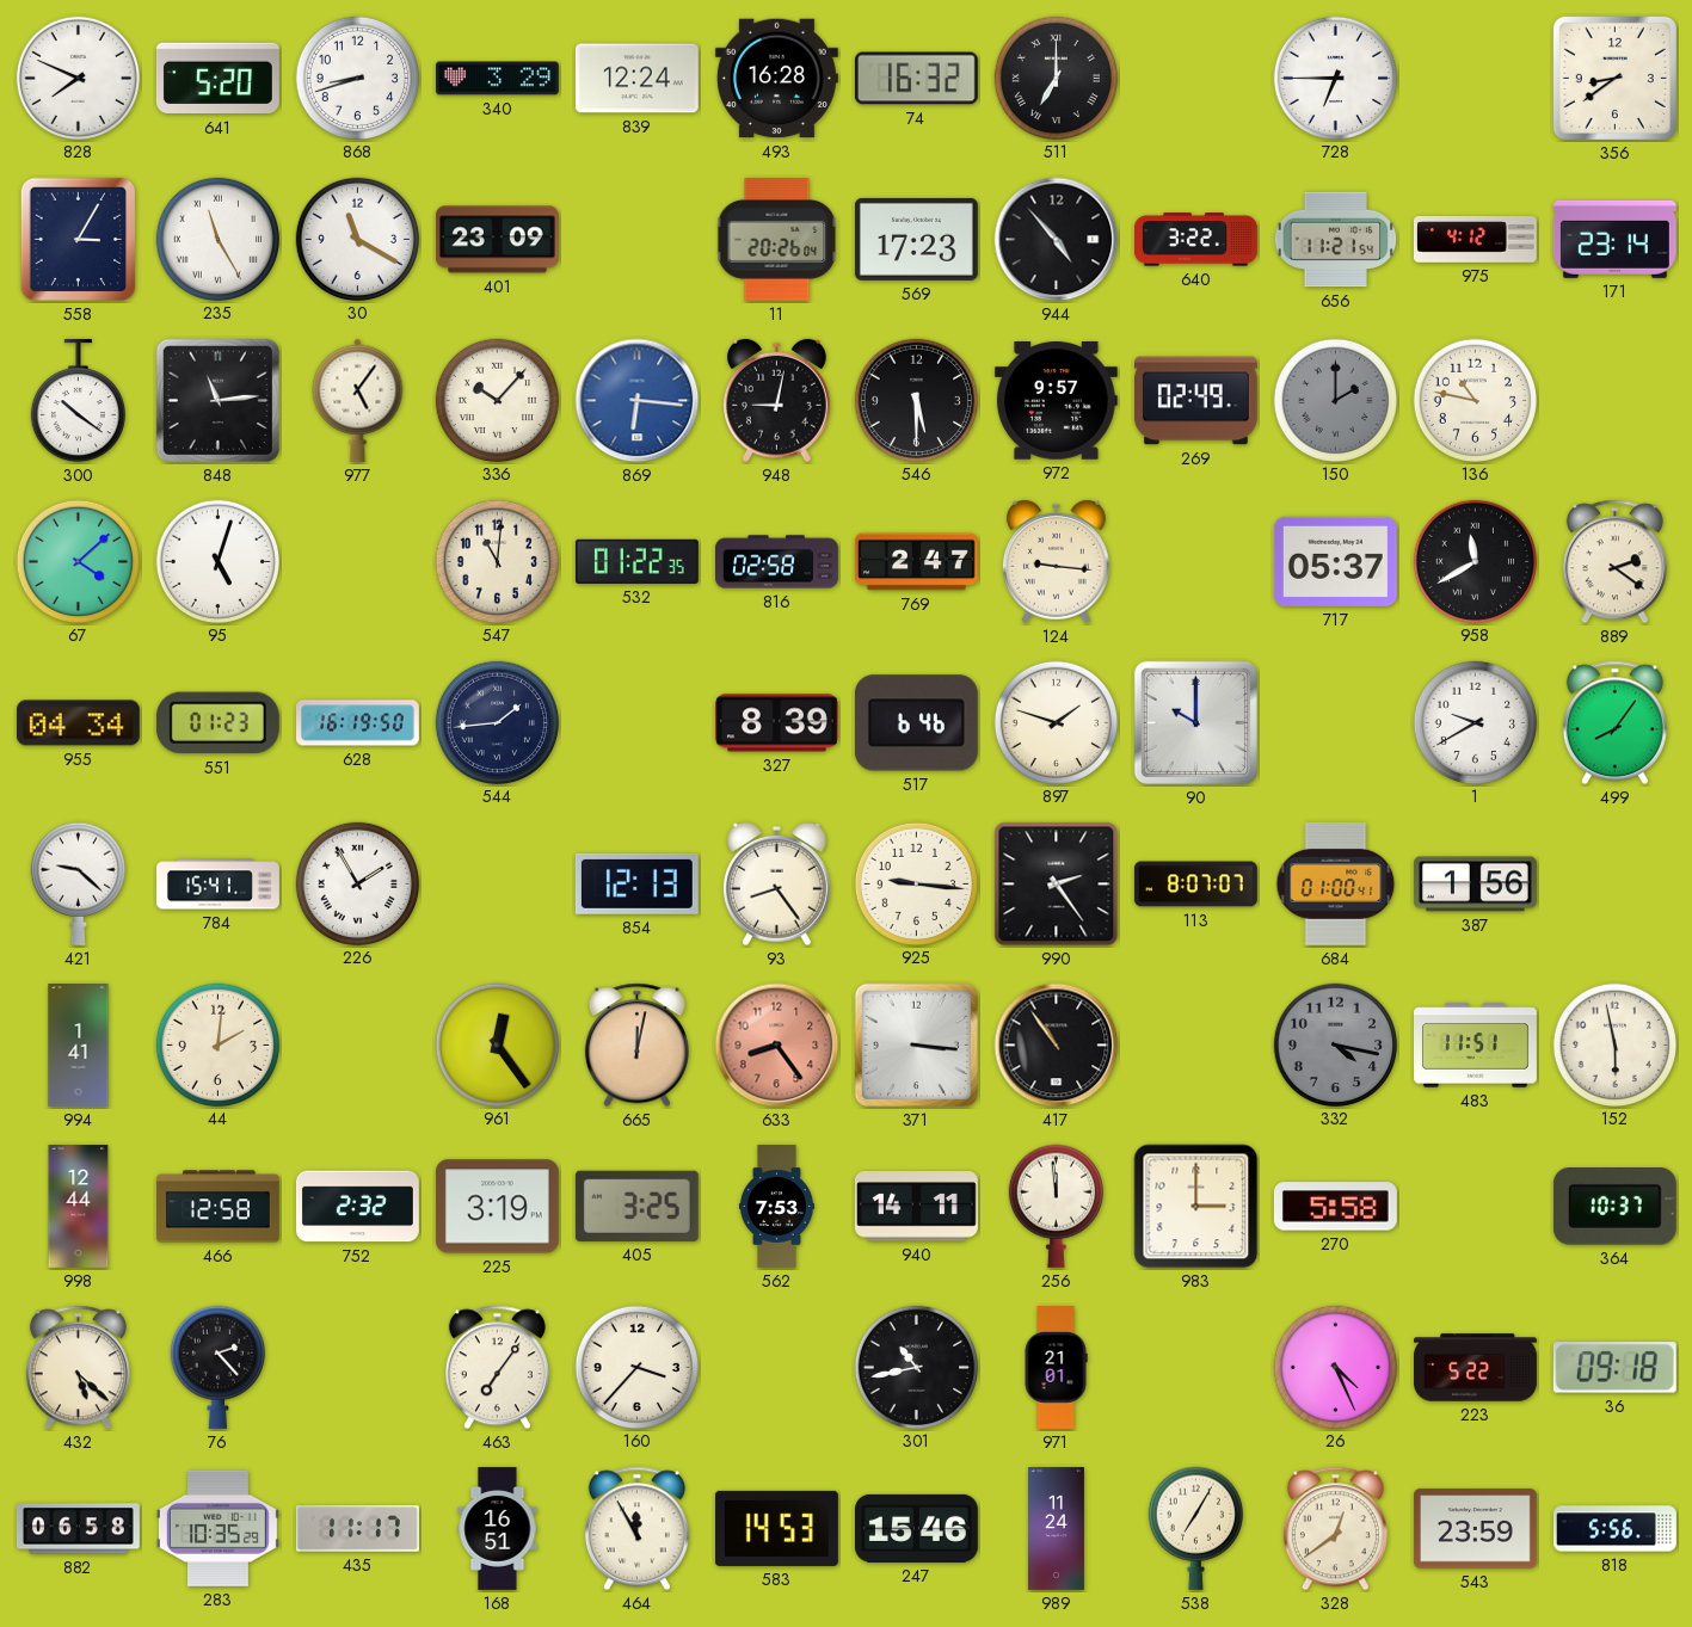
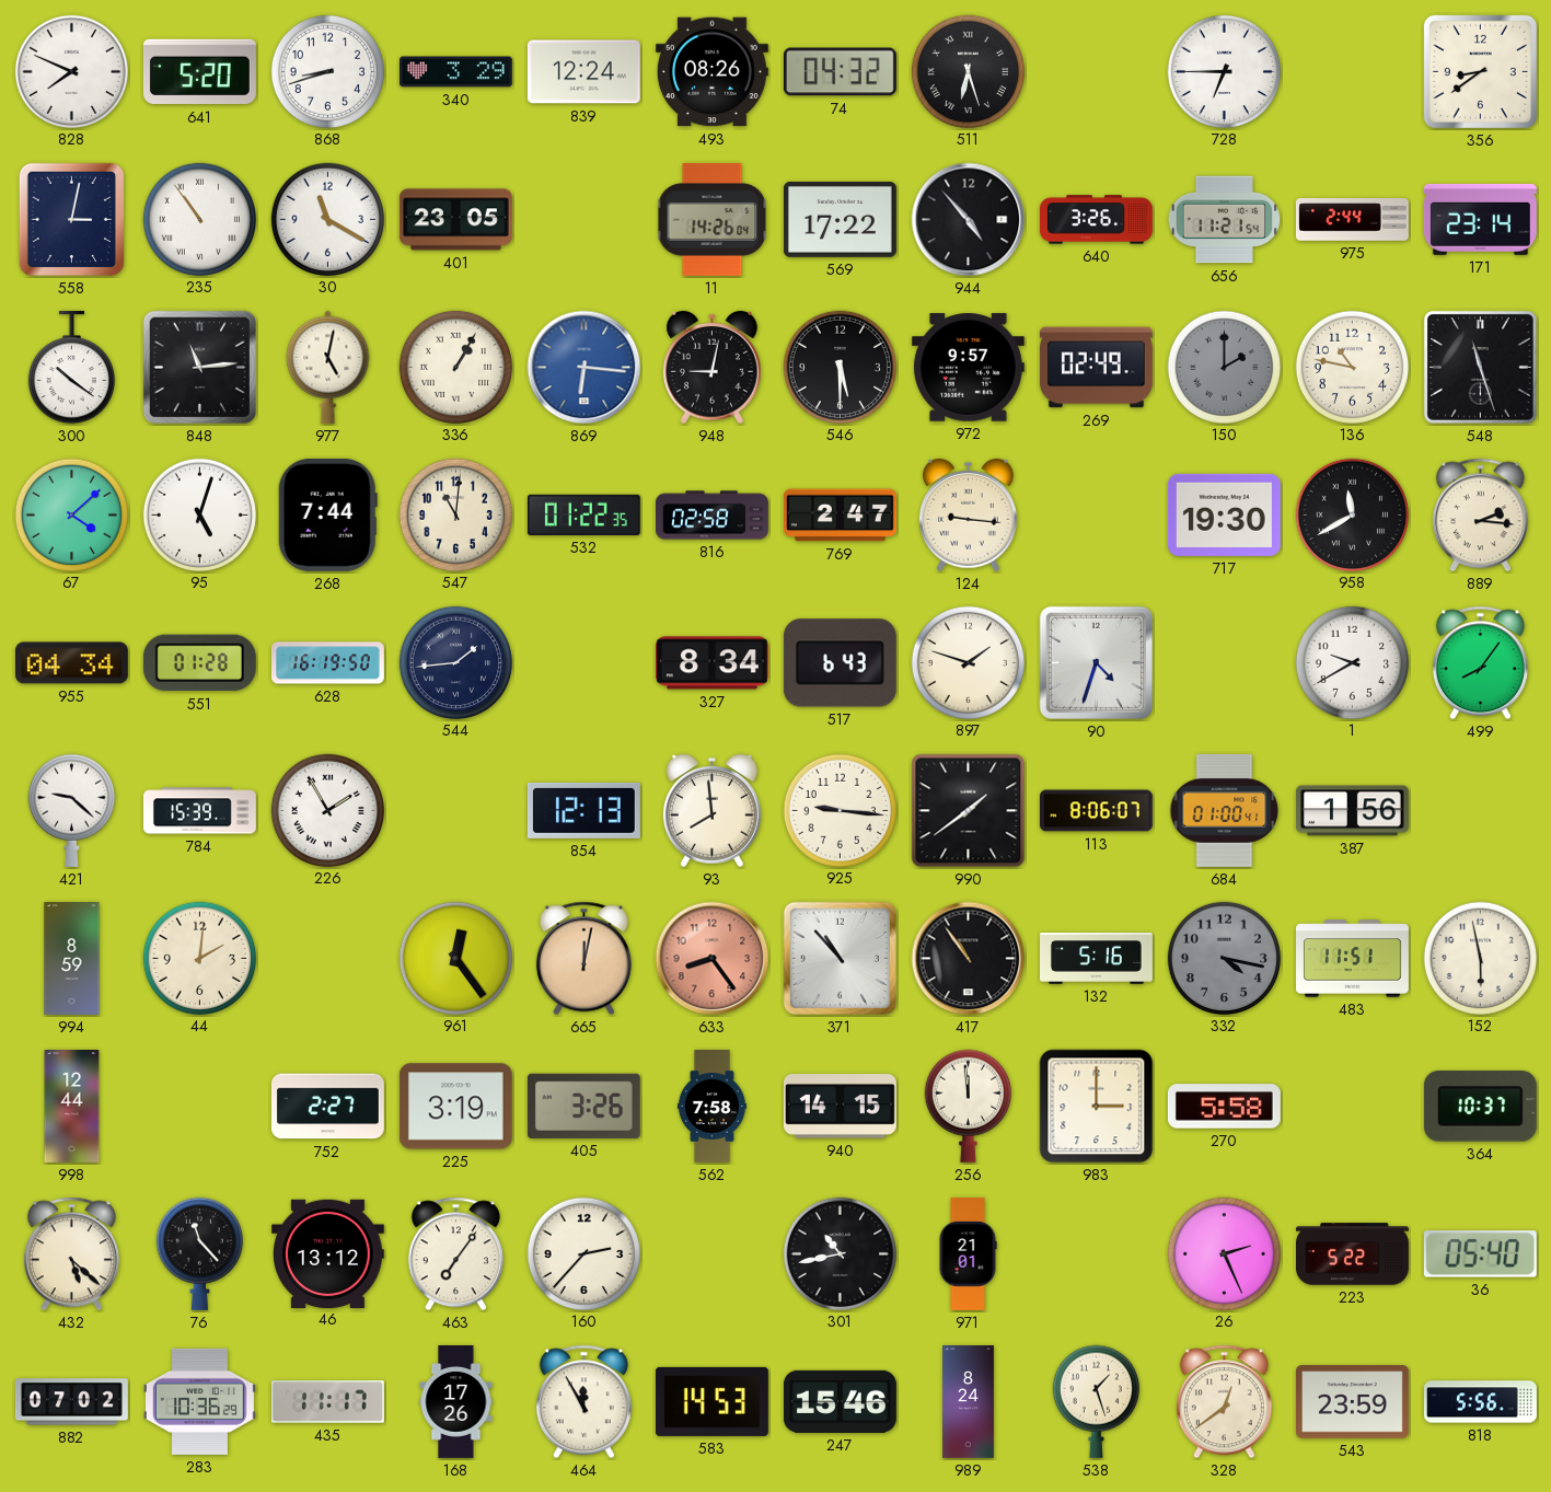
493: 16:28 -> 08:26
74: 16:32 -> 04:32
511: 7:00 -> 6:27
558: 3:05 -> 3:02
235: 11:25 -> 10:54
401: 23:09 -> 23:05
11: 20:26 -> 14:26
569: 17:23 -> 17:22
640: 3:22 -> 3:26
975: 4:12 -> 2:44
977: 5:06 -> 5:02
336: 10:07 -> 1:05
548: none -> 11:27
268: none -> 7:44
717: 05:37 -> 19:30
889: 2:21 -> 2:16
551: 01:23 -> 01:28
327: 8:39 -> 8:34
517: 6:46 -> 6:43
90: 10:00 -> 4:33
784: 15:41 -> 15:39
93: 8:24 -> 7:59
990: 2:24 -> 1:39
113: 8:07 -> 8:06
994: 1:41 -> 8:59
371: 3:16 -> 10:53
132: none -> 5:16
466: 12:58 -> none
752: 2:32 -> 2:27
405: 3:25 -> 3:26
562: 7:53 -> 7:58
940: 14:11 -> 14:15
76: 2:23 -> 11:23
46: none -> 13:12
160: 3:37 -> 2:37
26: 4:26 -> 2:26
36: 09:18 -> 05:40
882: 06:58 -> 07:02
283: 10:35 -> 10:36
168: 16:51 -> 17:26
989: 11:24 -> 8:24
538: 7:05 -> 1:27
